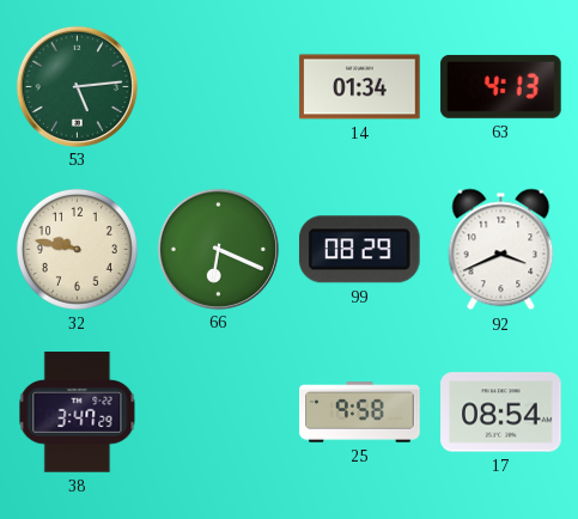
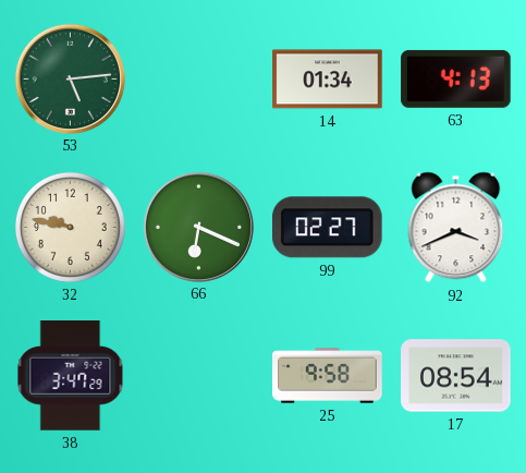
99: 08:29 -> 02:27
